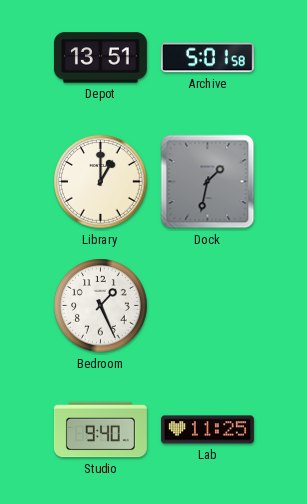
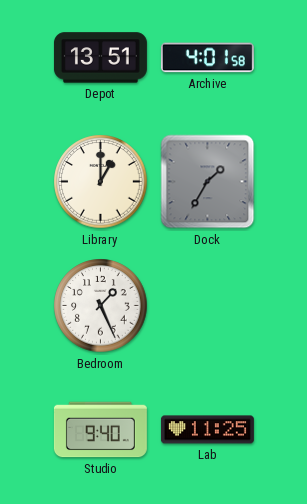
Archive: 5:01 -> 4:01
Dock: 1:32 -> 1:35
